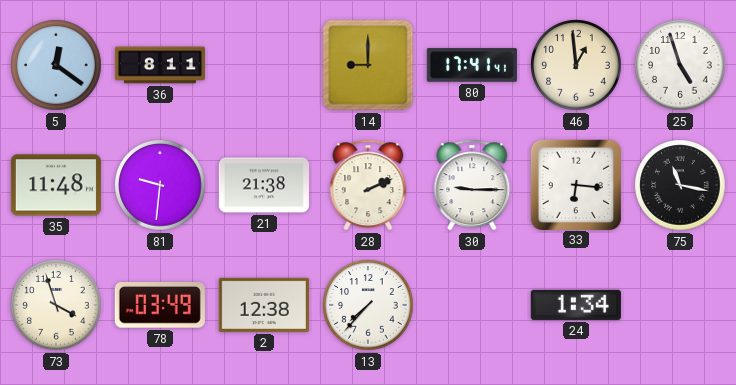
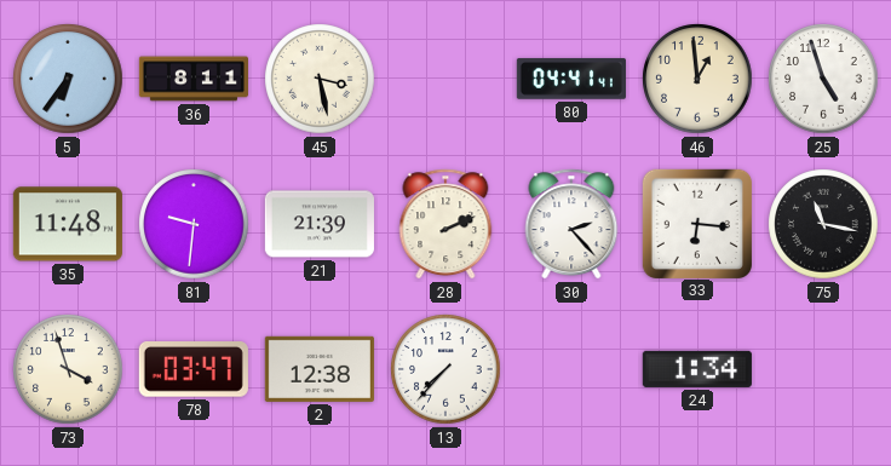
5: 12:21 -> 6:36
45: none -> 3:28
14: 9:00 -> none
80: 17:41 -> 04:41
21: 21:38 -> 21:39
30: 9:15 -> 2:23
78: 03:49 -> 03:47
